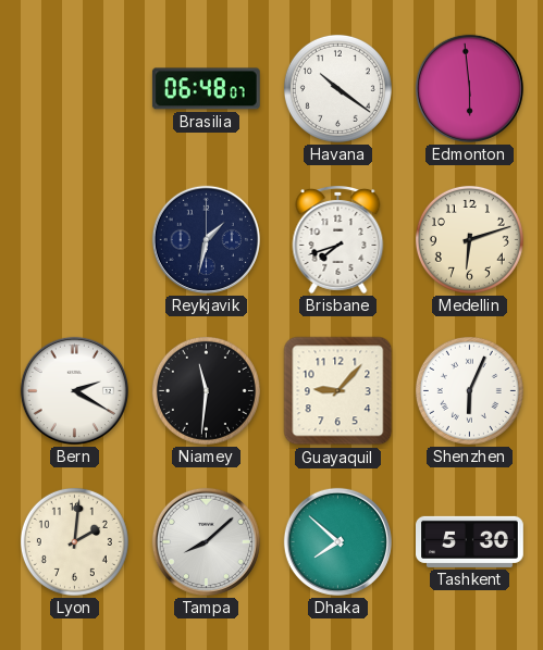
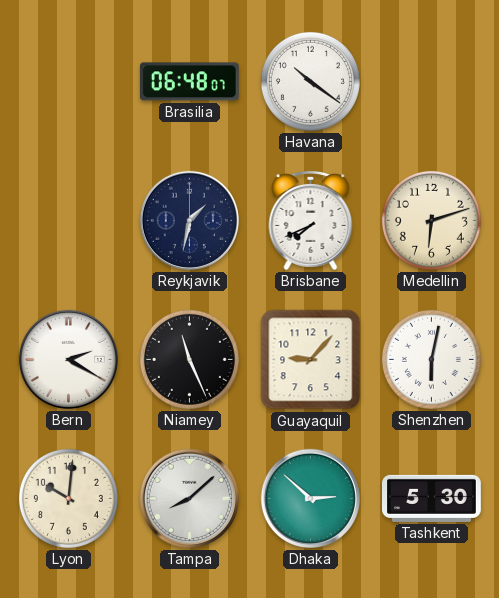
Edmonton: 5:59 -> none
Brisbane: 7:42 -> 7:41
Niamey: 11:31 -> 11:26
Shenzhen: 6:04 -> 6:02
Lyon: 2:01 -> 10:01
Dhaka: 7:52 -> 2:52
